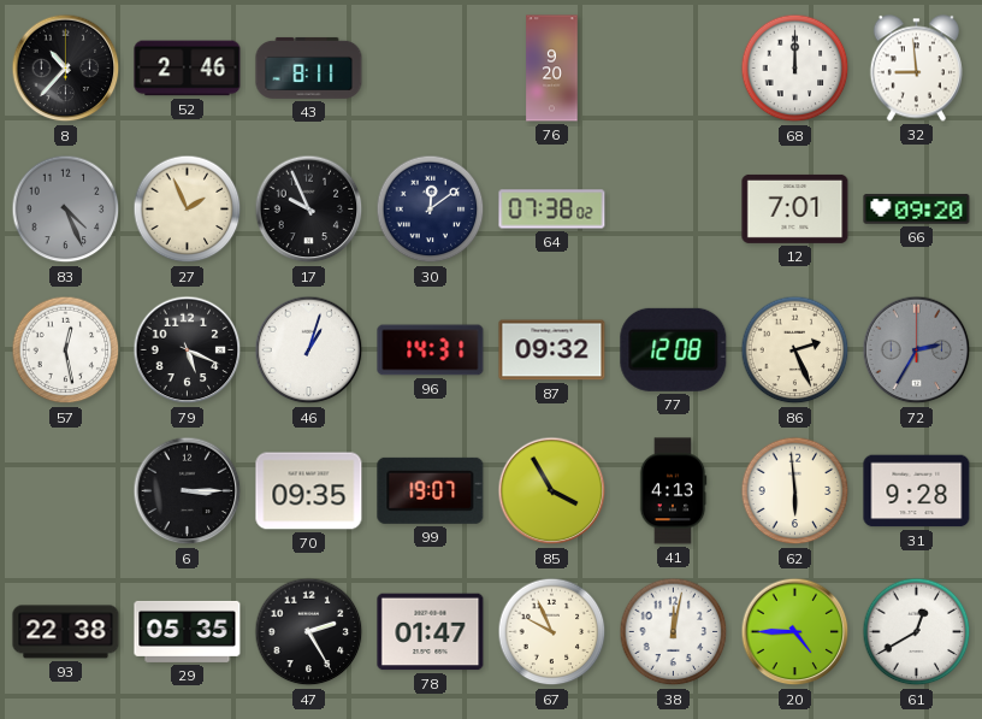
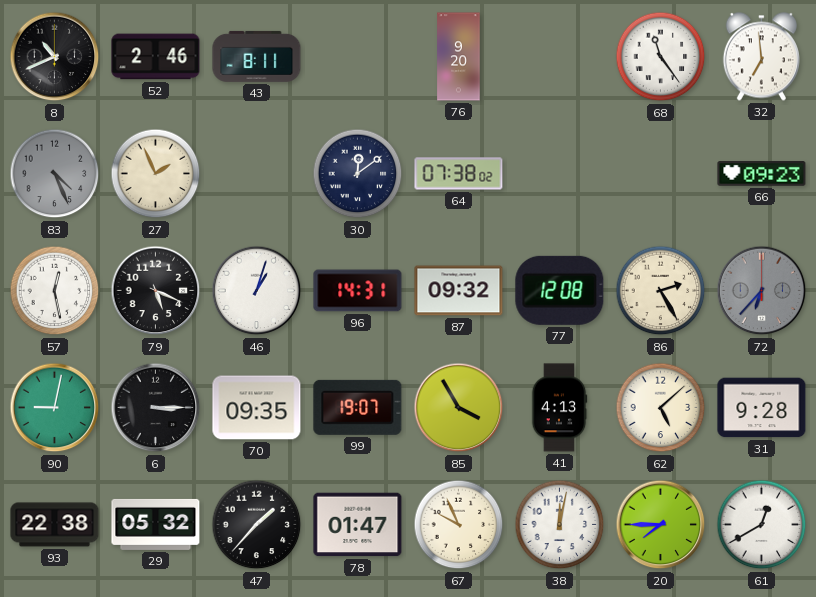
8: 10:37 -> 10:41
68: 12:00 -> 11:24
32: 8:59 -> 6:59
17: 9:56 -> none
12: 7:01 -> none
66: 09:20 -> 09:23
86: 2:26 -> 2:25
72: 2:35 -> 6:37
90: none -> 9:02
62: 5:59 -> 5:08
29: 05:35 -> 05:32
47: 2:25 -> 1:37
20: 4:45 -> 7:45
